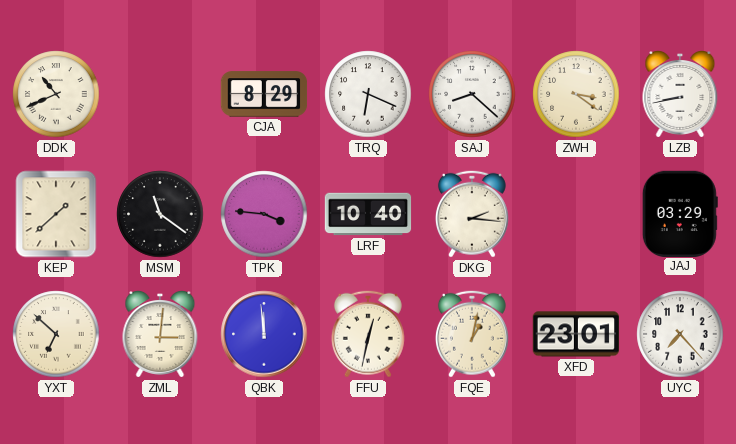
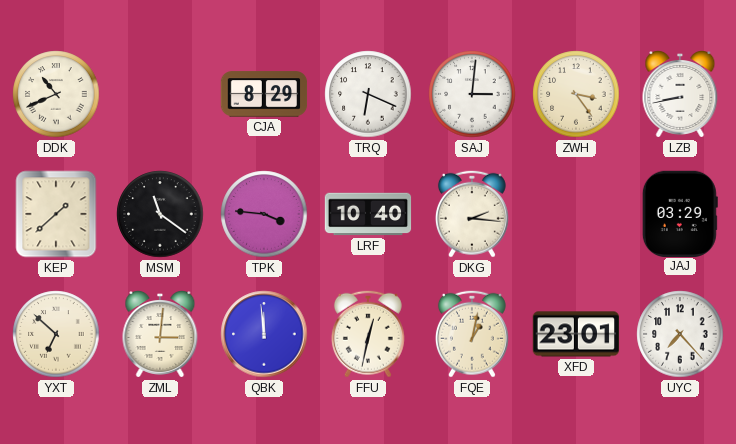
SAJ: 8:22 -> 3:01
ZWH: 3:21 -> 3:24
